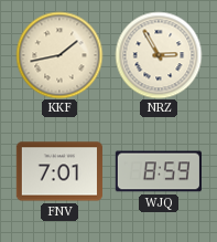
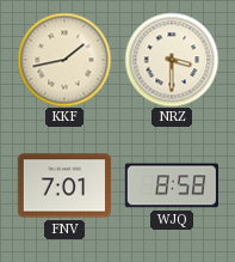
NRZ: 2:55 -> 3:30
WJQ: 8:59 -> 8:58
